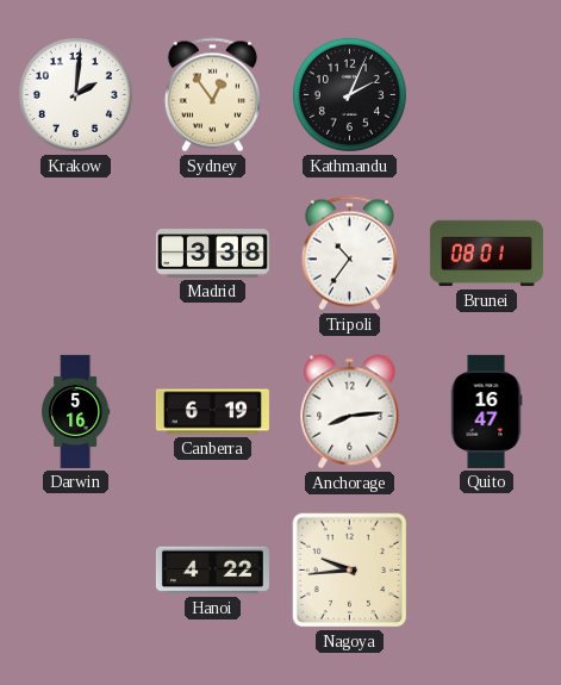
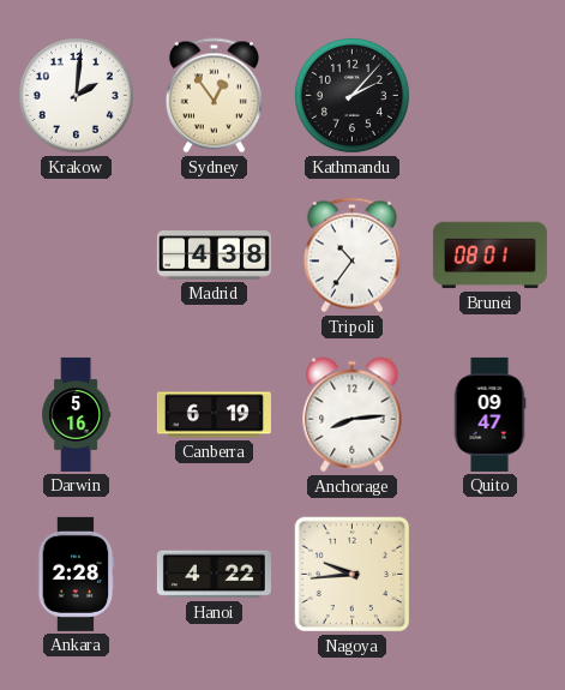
Kathmandu: 2:04 -> 2:07
Madrid: 3:38 -> 4:38
Quito: 16:47 -> 09:47
Ankara: none -> 2:28
